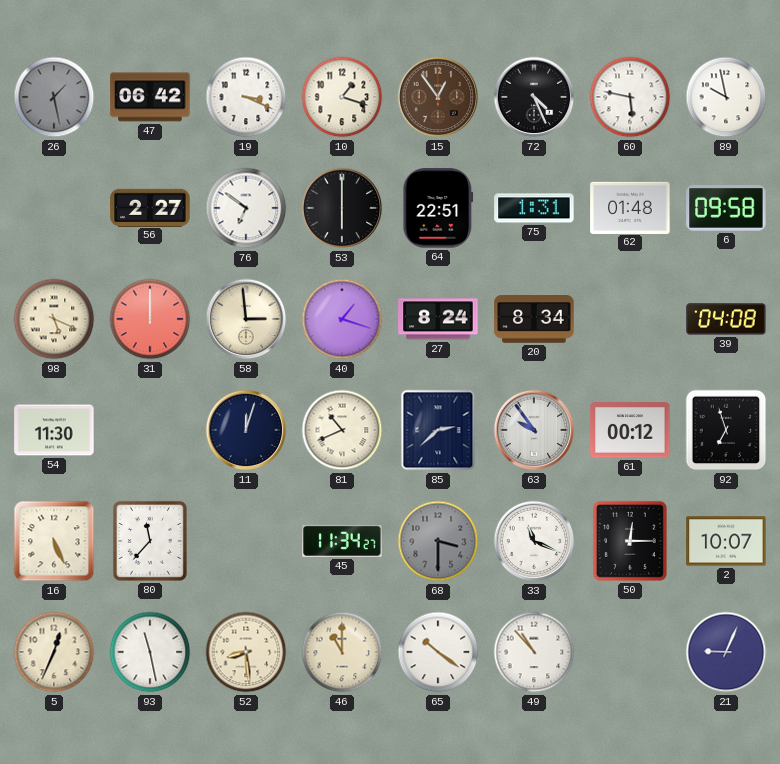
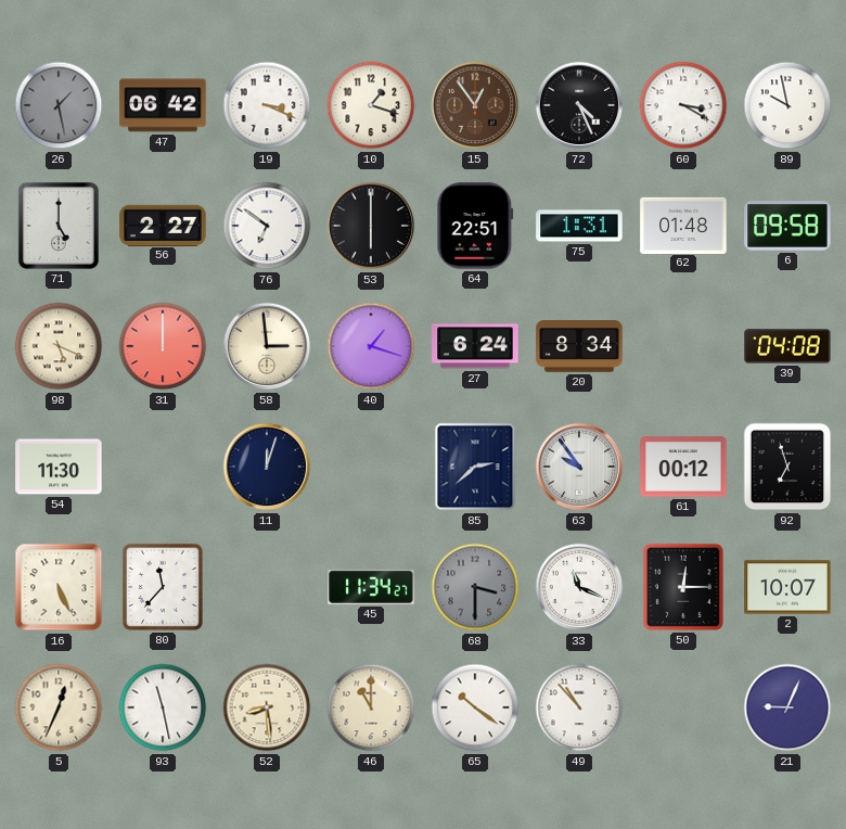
60: 5:47 -> 3:20
71: none -> 5:00
27: 8:24 -> 6:24
81: 10:41 -> none
